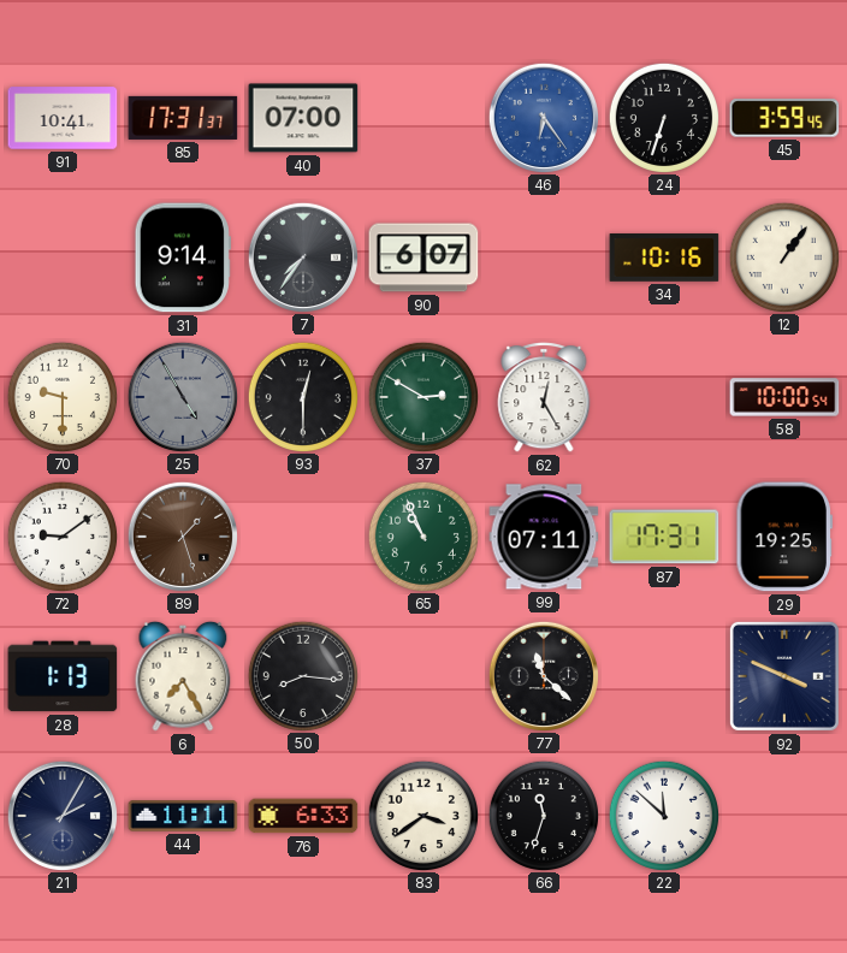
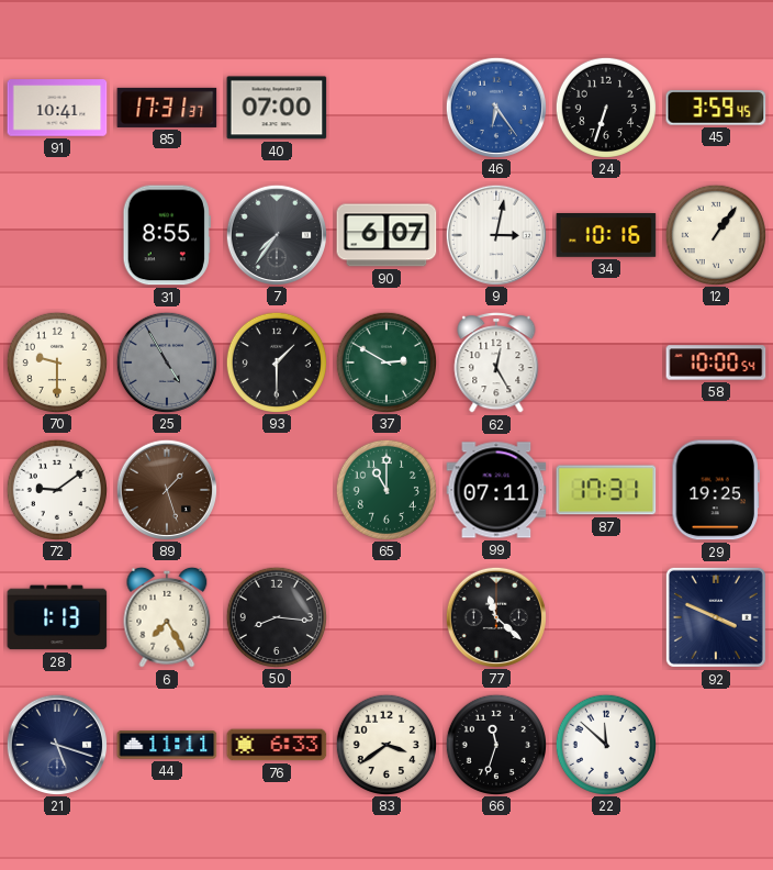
31: 9:14 -> 8:55
9: none -> 3:02
93: 12:30 -> 1:30
65: 10:56 -> 11:00
21: 2:05 -> 5:18
